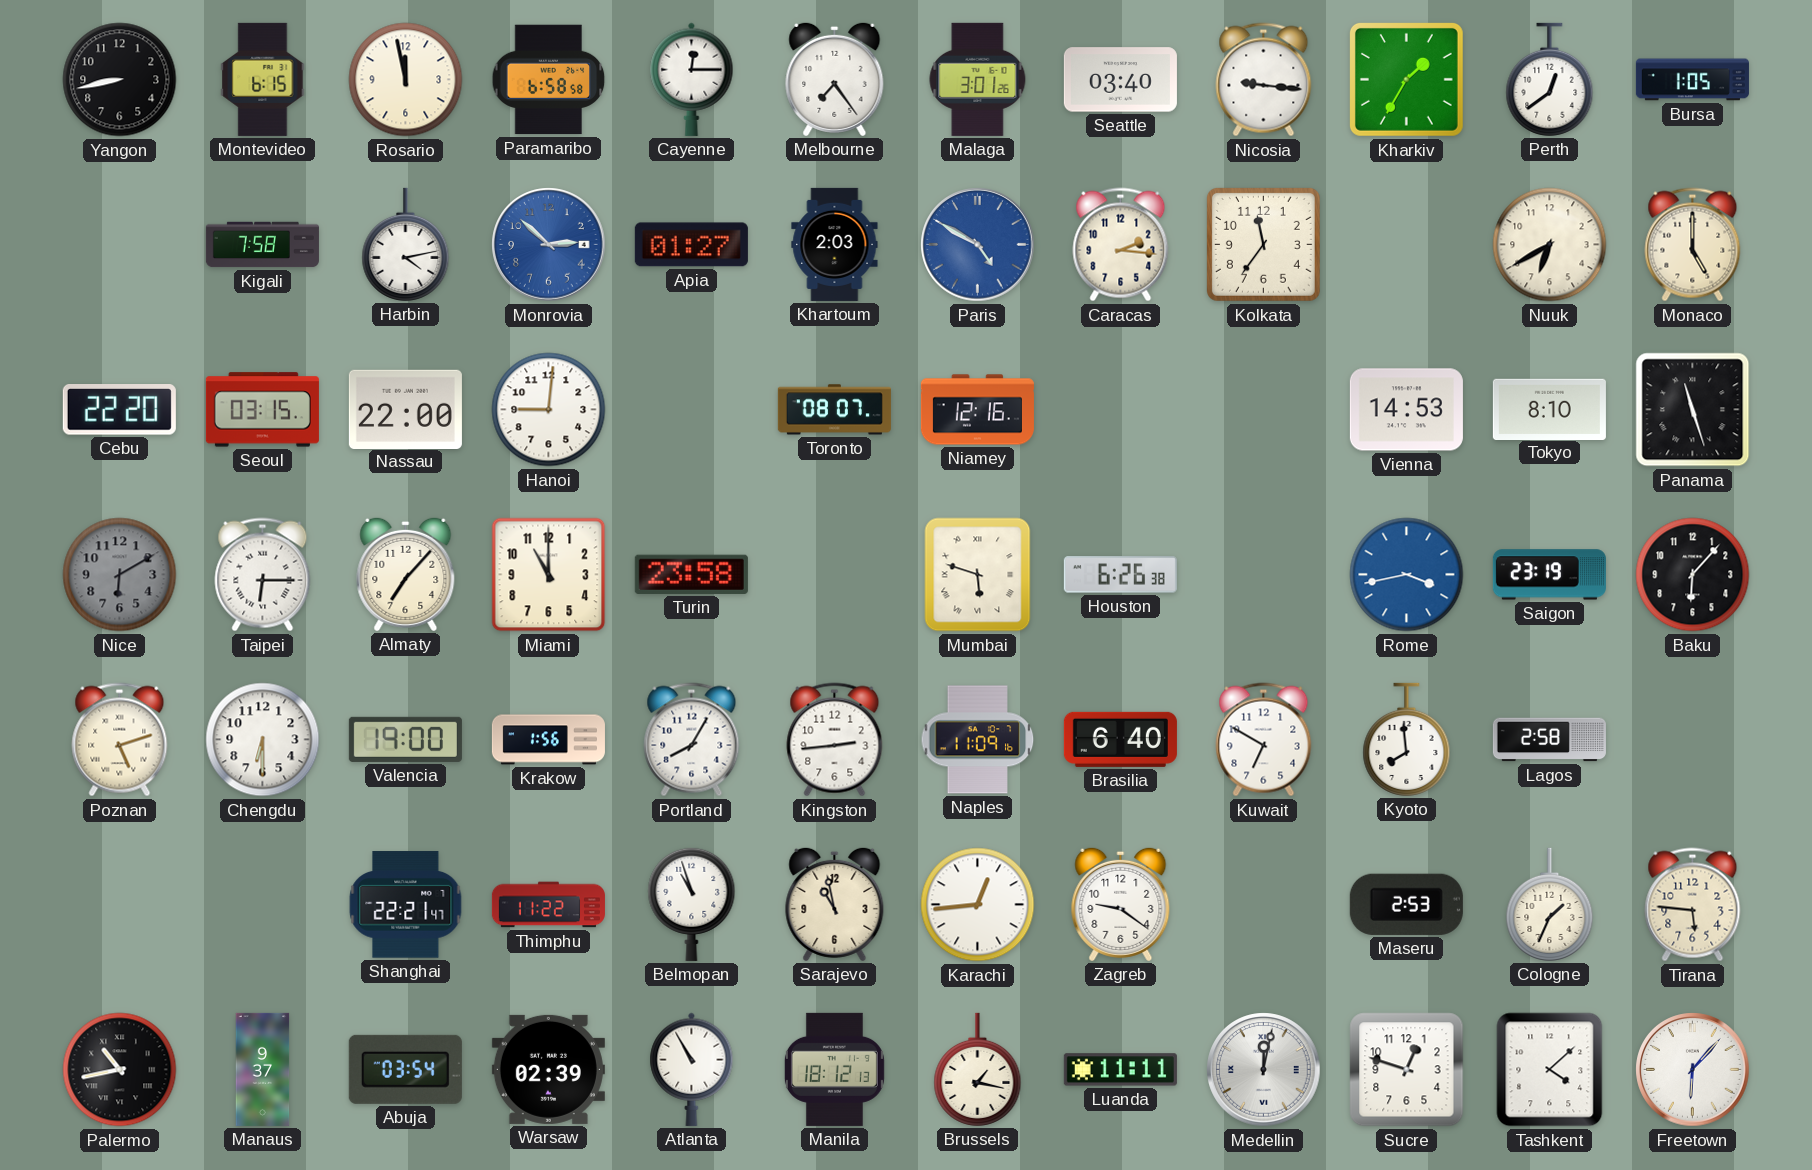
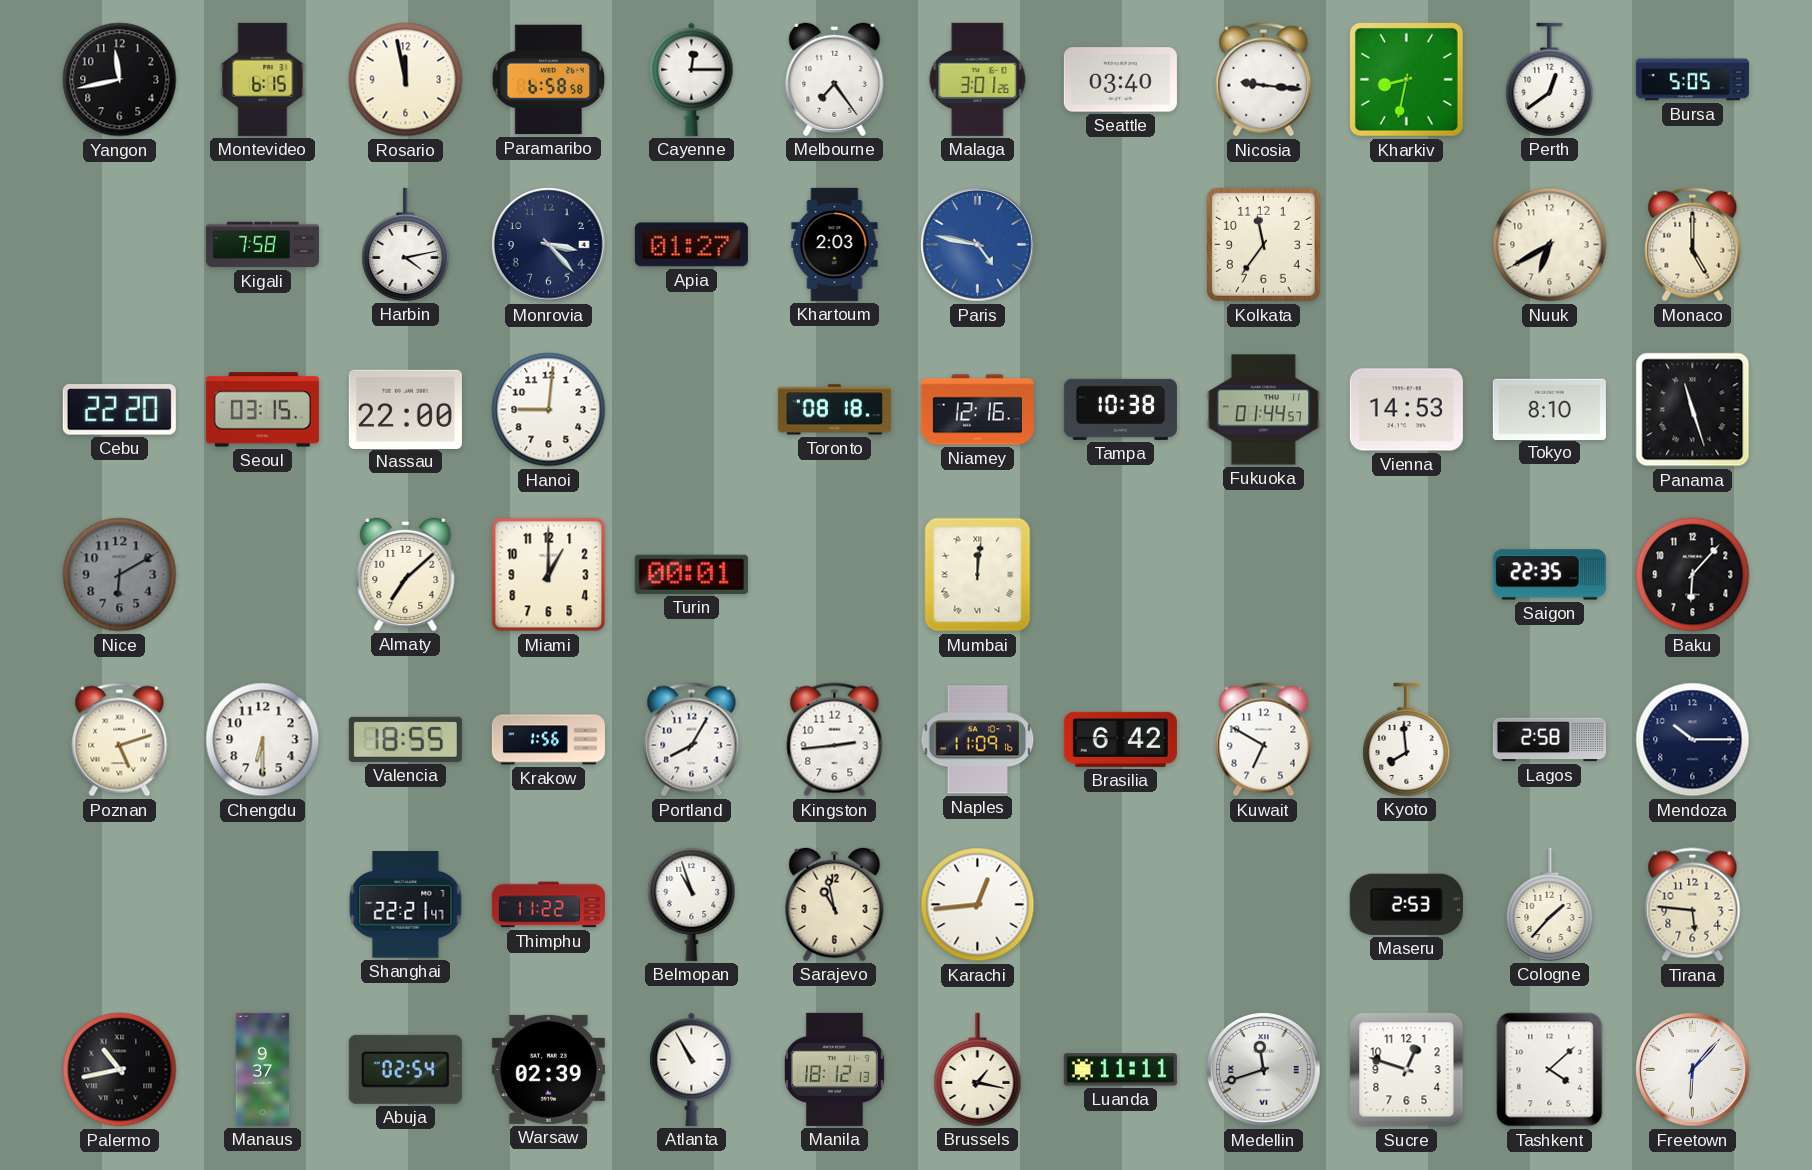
Yangon: 8:43 -> 11:43
Kharkiv: 1:35 -> 8:32
Bursa: 1:05 -> 5:05
Monrovia: 2:52 -> 3:23
Monrovia dial: blue -> navy
Paris: 4:50 -> 4:47
Caracas: 2:16 -> none
Toronto: 08:07 -> 08:18
Tampa: none -> 10:38
Fukuoka: none -> 01:44
Taipei: 6:15 -> none
Almaty: 7:07 -> 7:08
Miami: 11:00 -> 1:00
Turin: 23:58 -> 00:01
Mumbai: 5:48 -> 12:01
Houston: 6:26 -> none
Rome: 3:43 -> none
Saigon: 23:19 -> 22:35
Valencia: 19:00 -> 18:55
Brasilia: 6:40 -> 6:42
Mendoza: none -> 10:15
Zagreb: 9:21 -> none
Cologne: 1:34 -> 1:37
Abuja: 03:54 -> 02:54
Medellin: 12:02 -> 11:42
